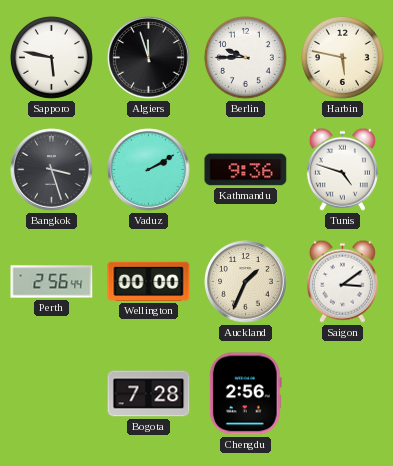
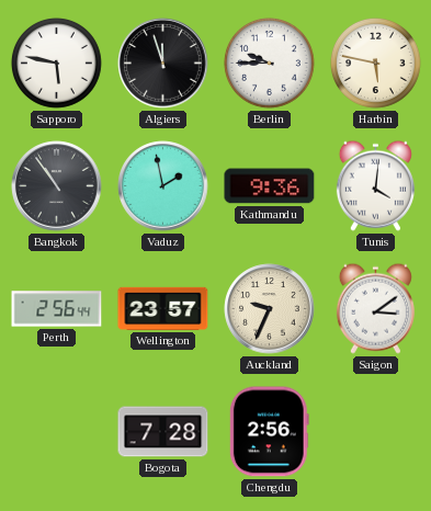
Bangkok: 3:27 -> 10:54
Vaduz: 2:10 -> 1:58
Tunis: 4:48 -> 4:01
Wellington: 00:00 -> 23:57
Auckland: 1:34 -> 9:34
